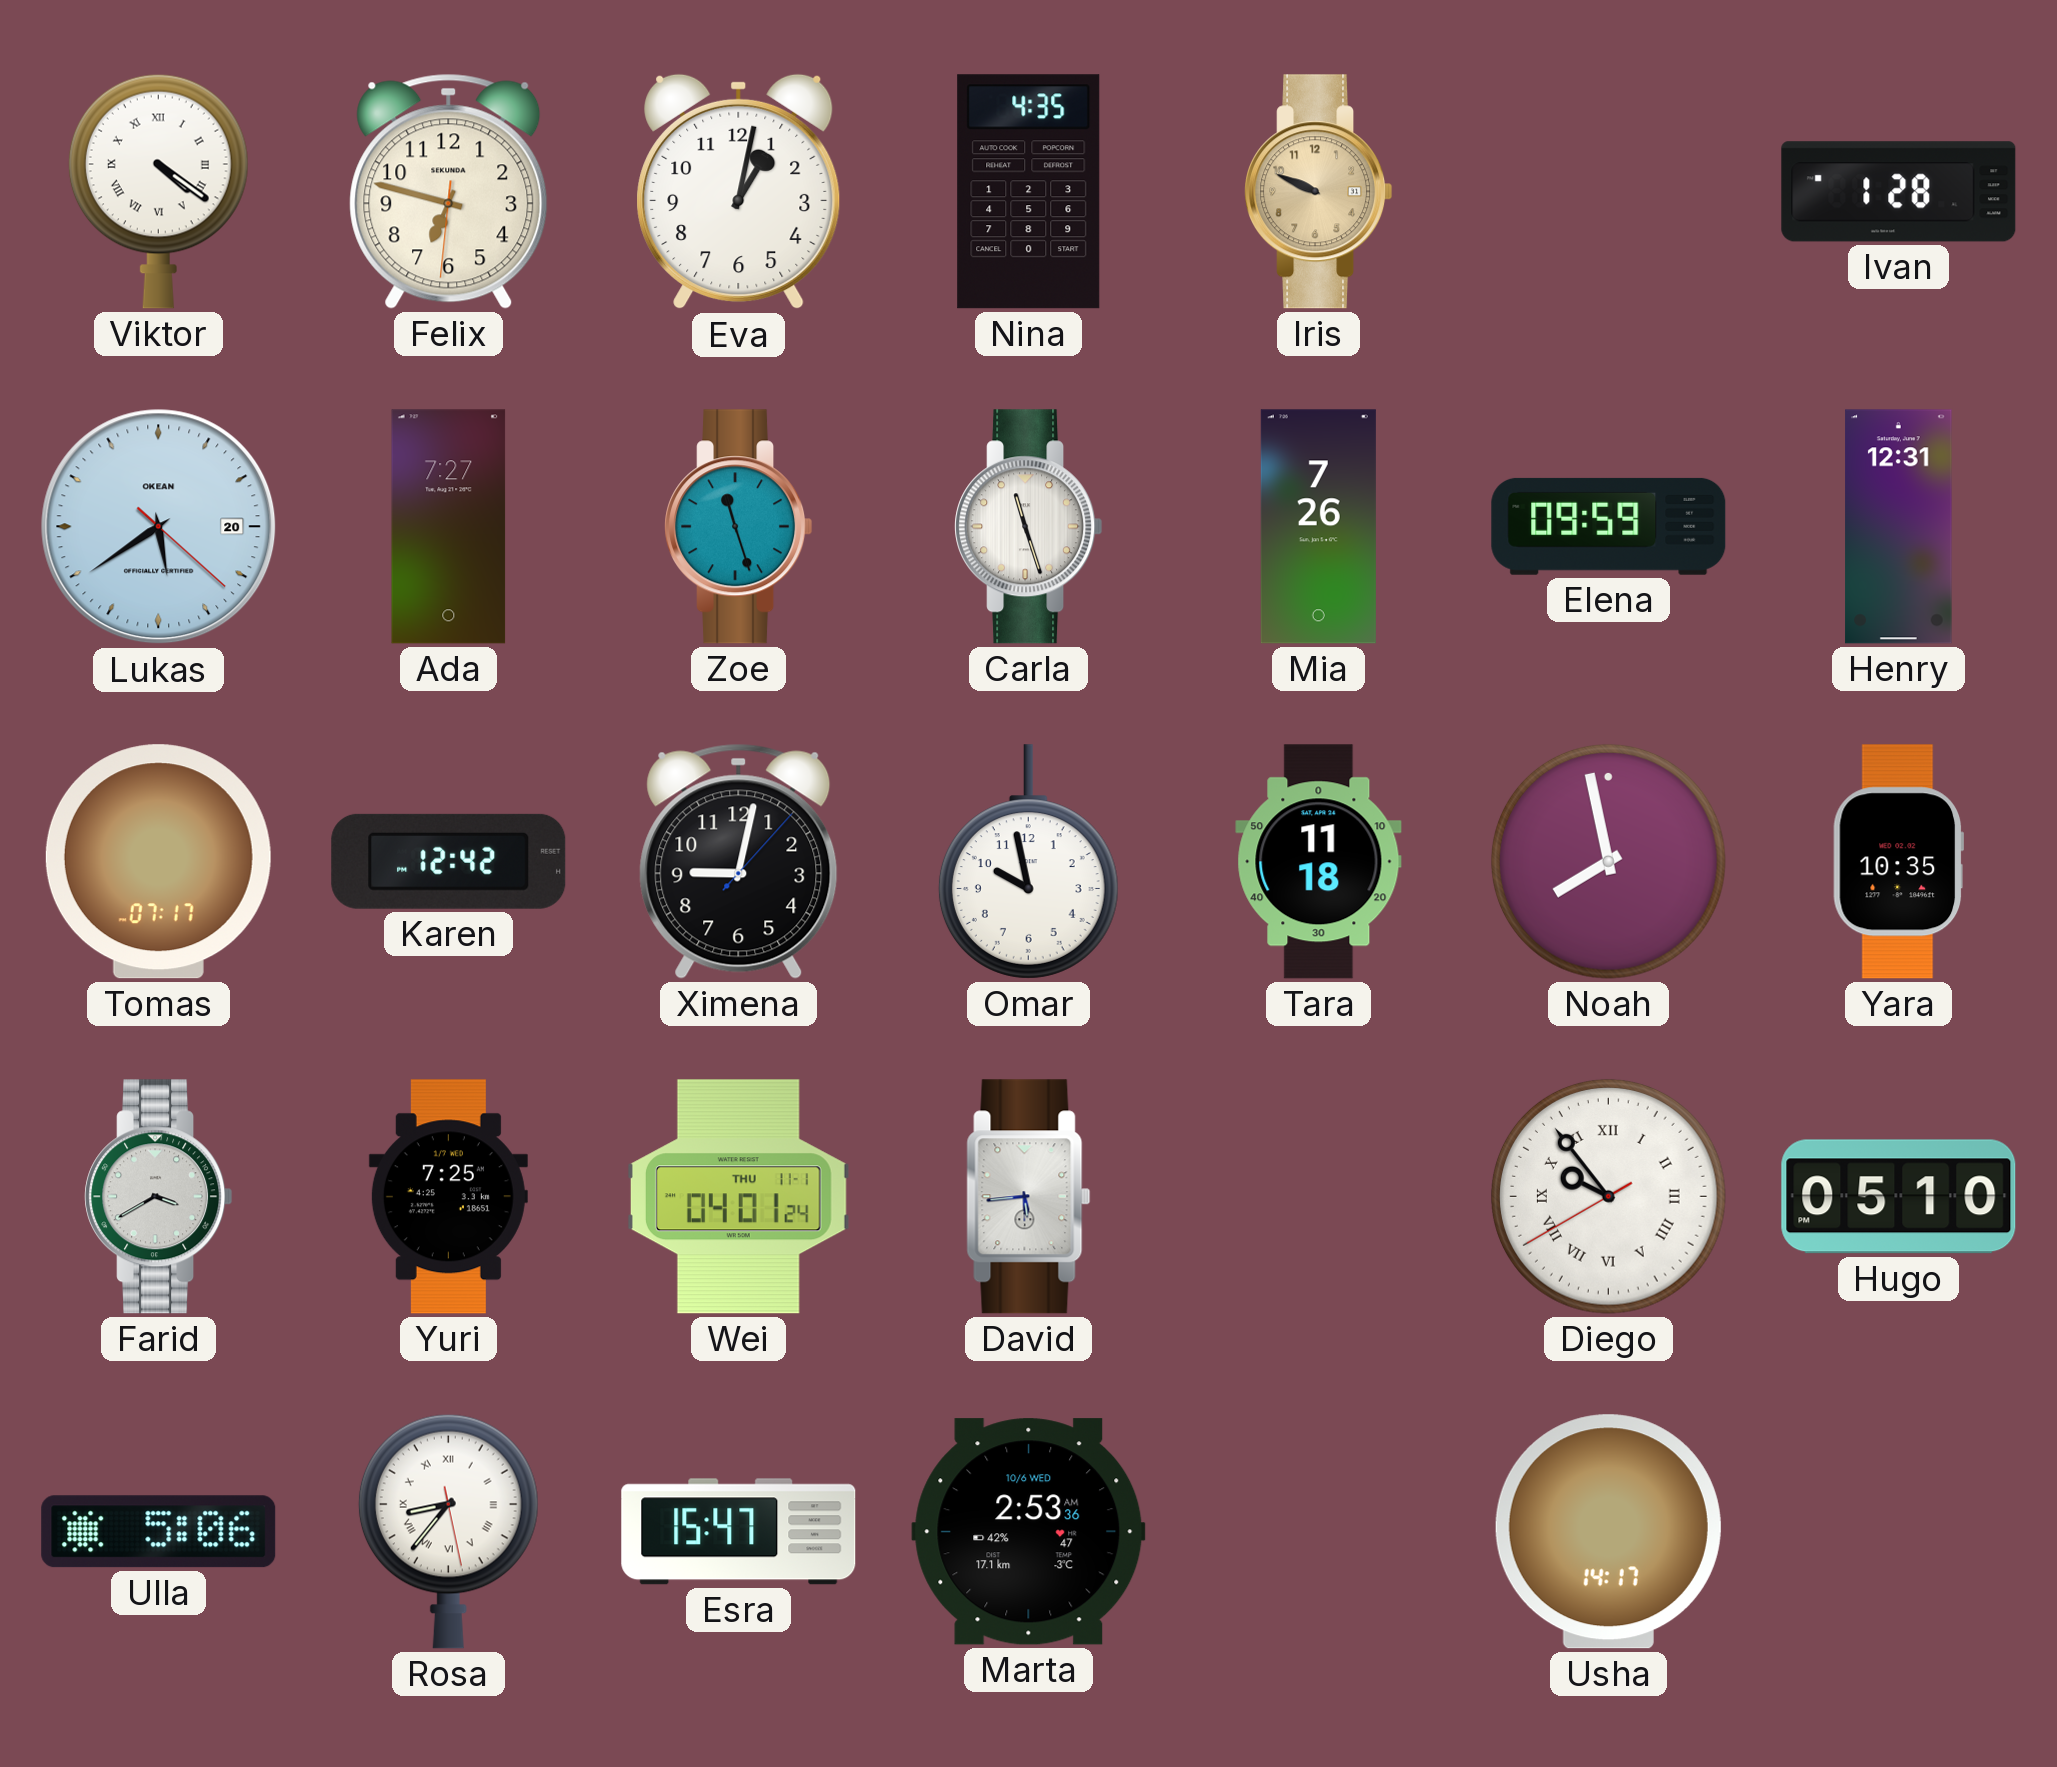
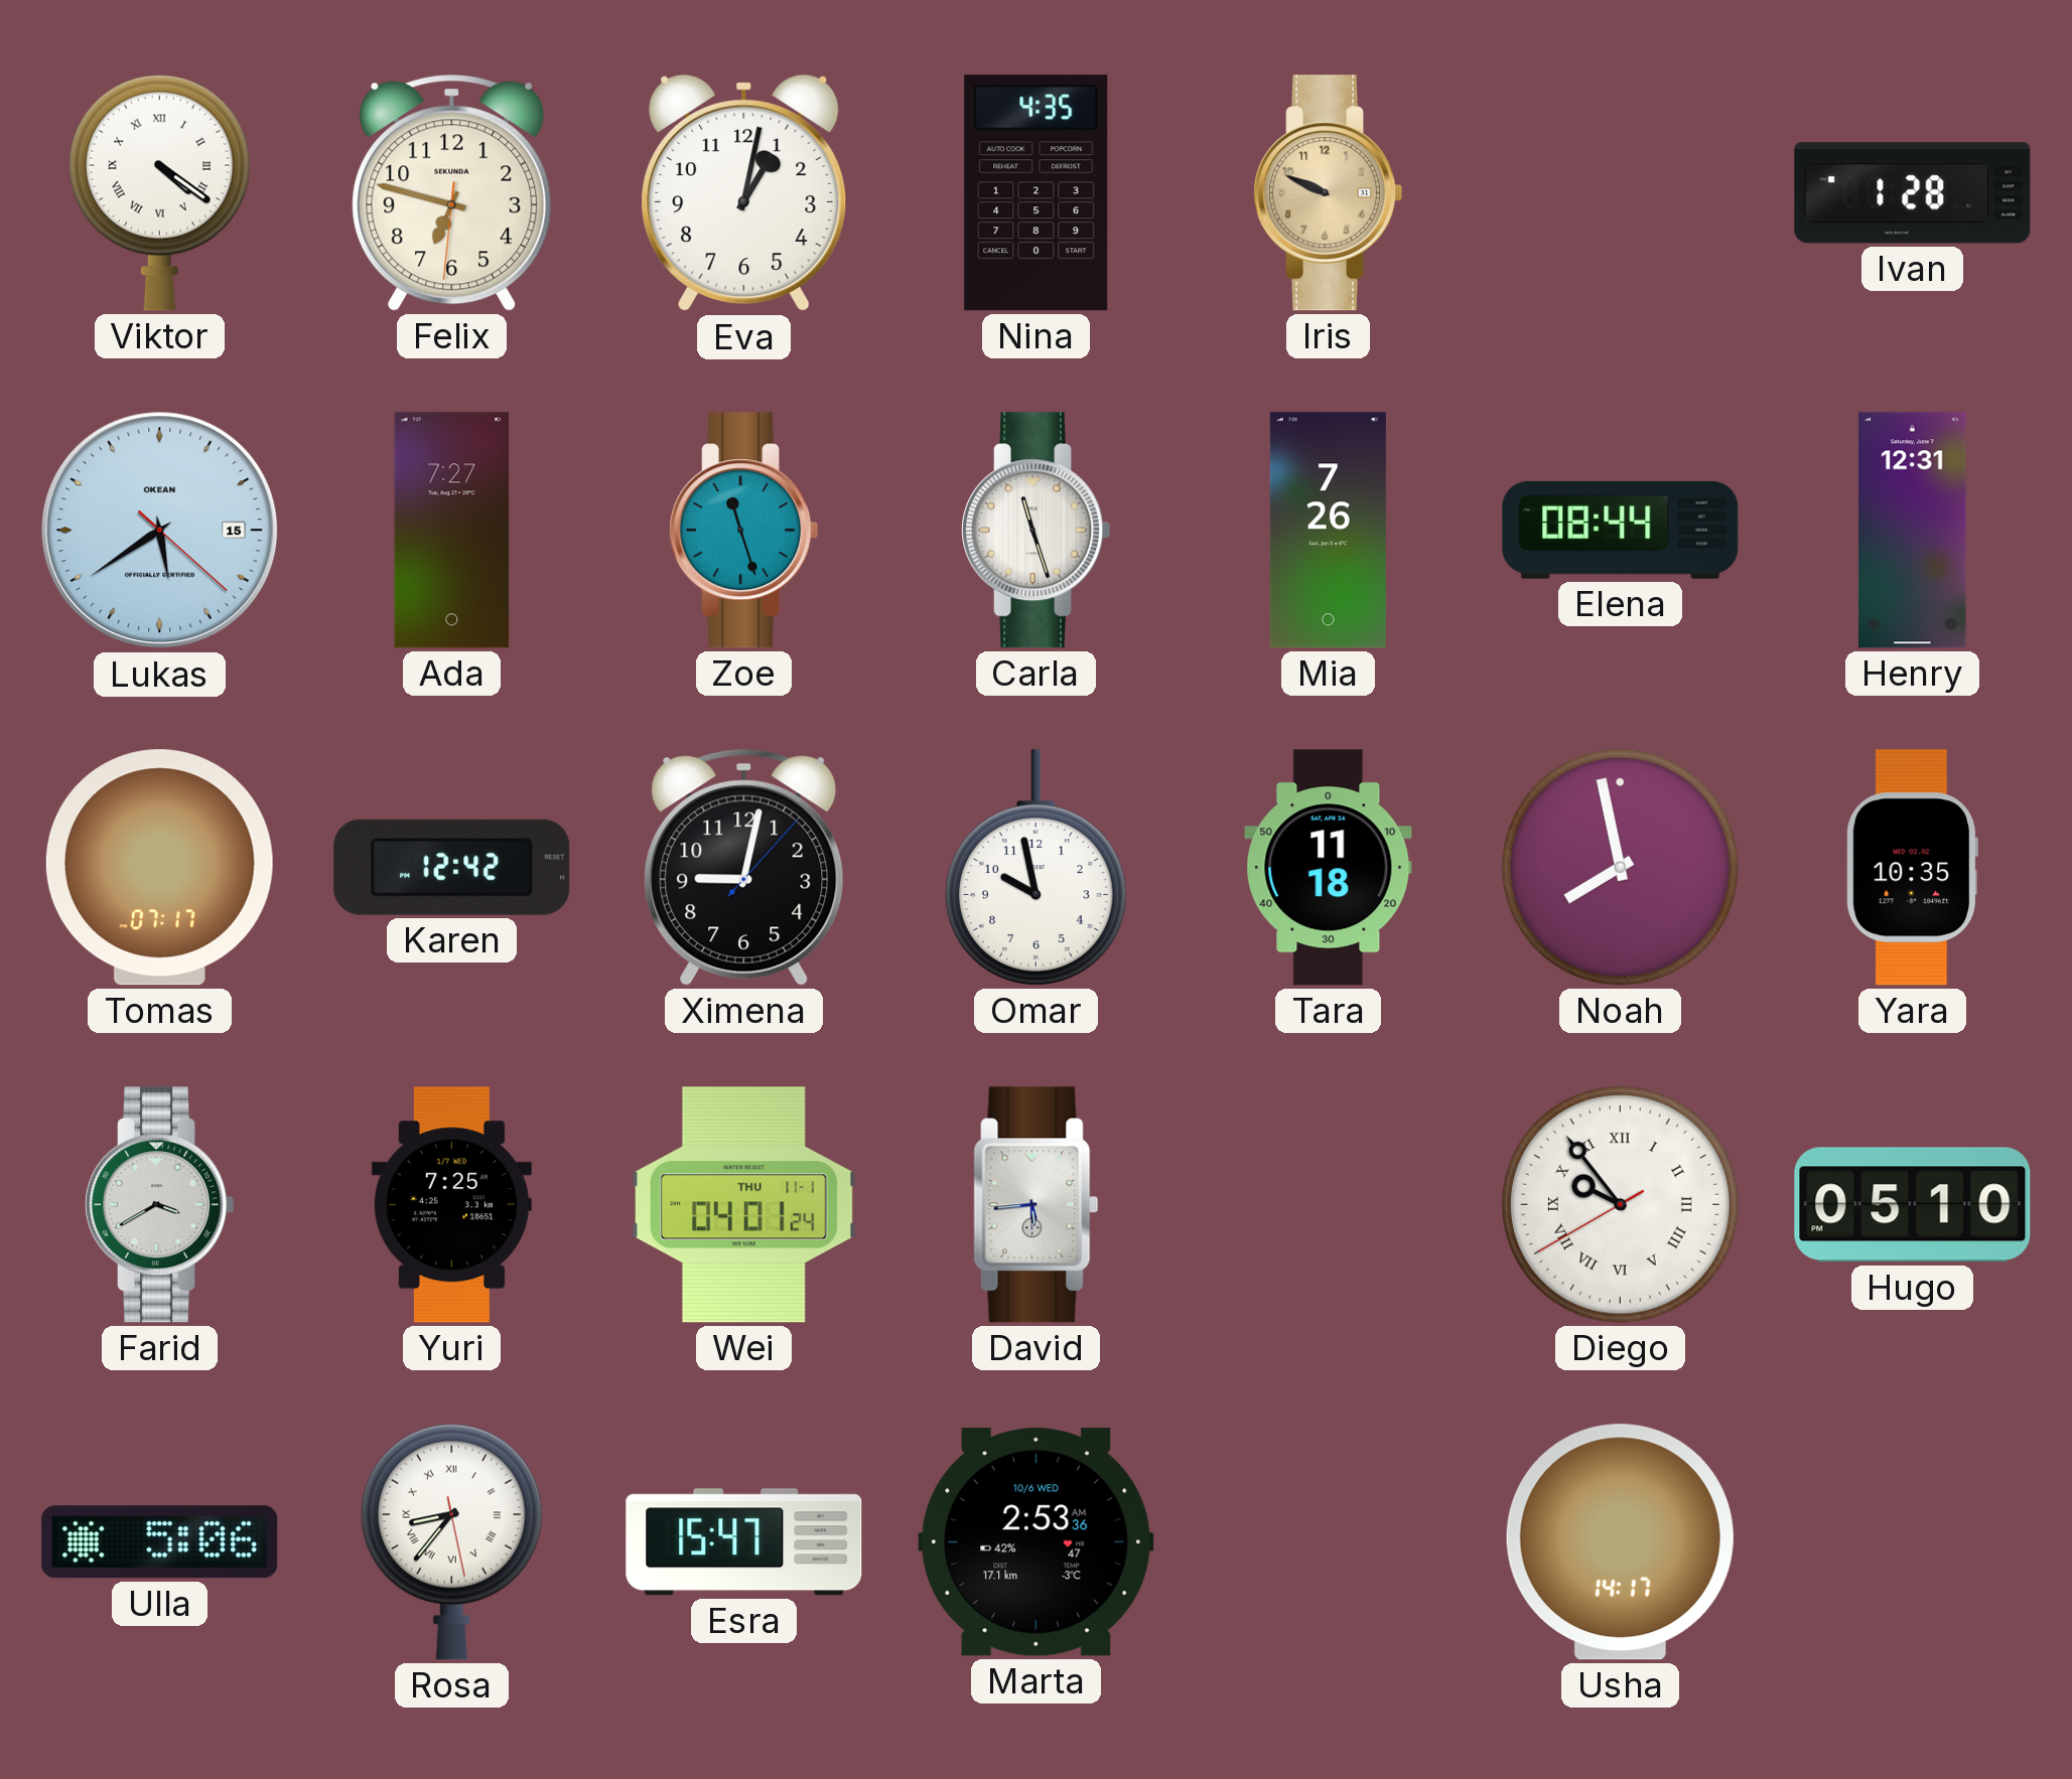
Lukas date: 20 -> 15
Elena: 09:59 -> 08:44
